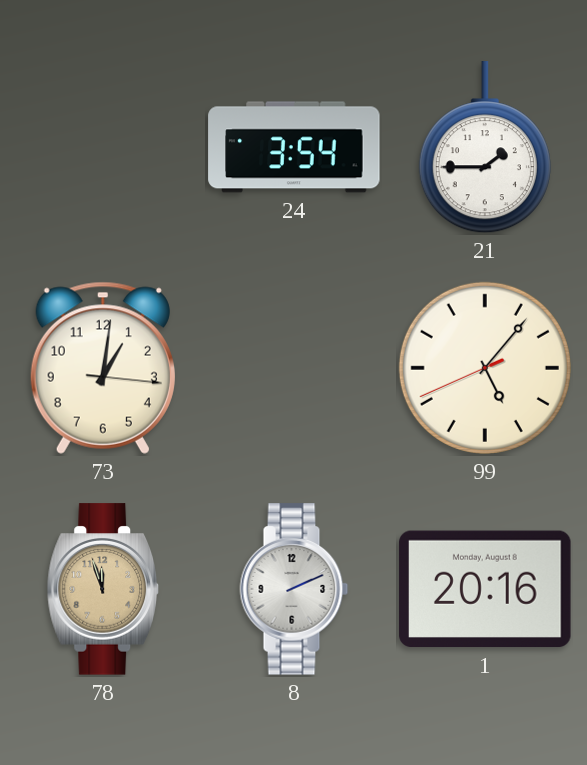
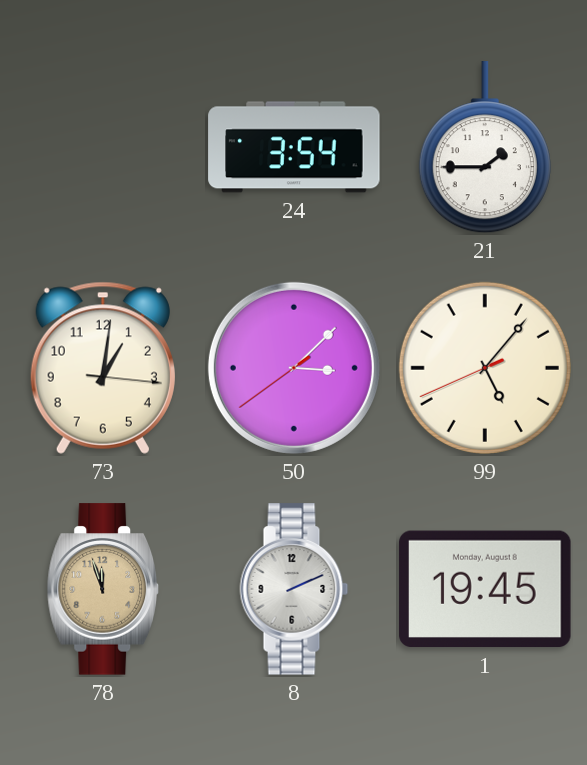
50: none -> 3:07
1: 20:16 -> 19:45
